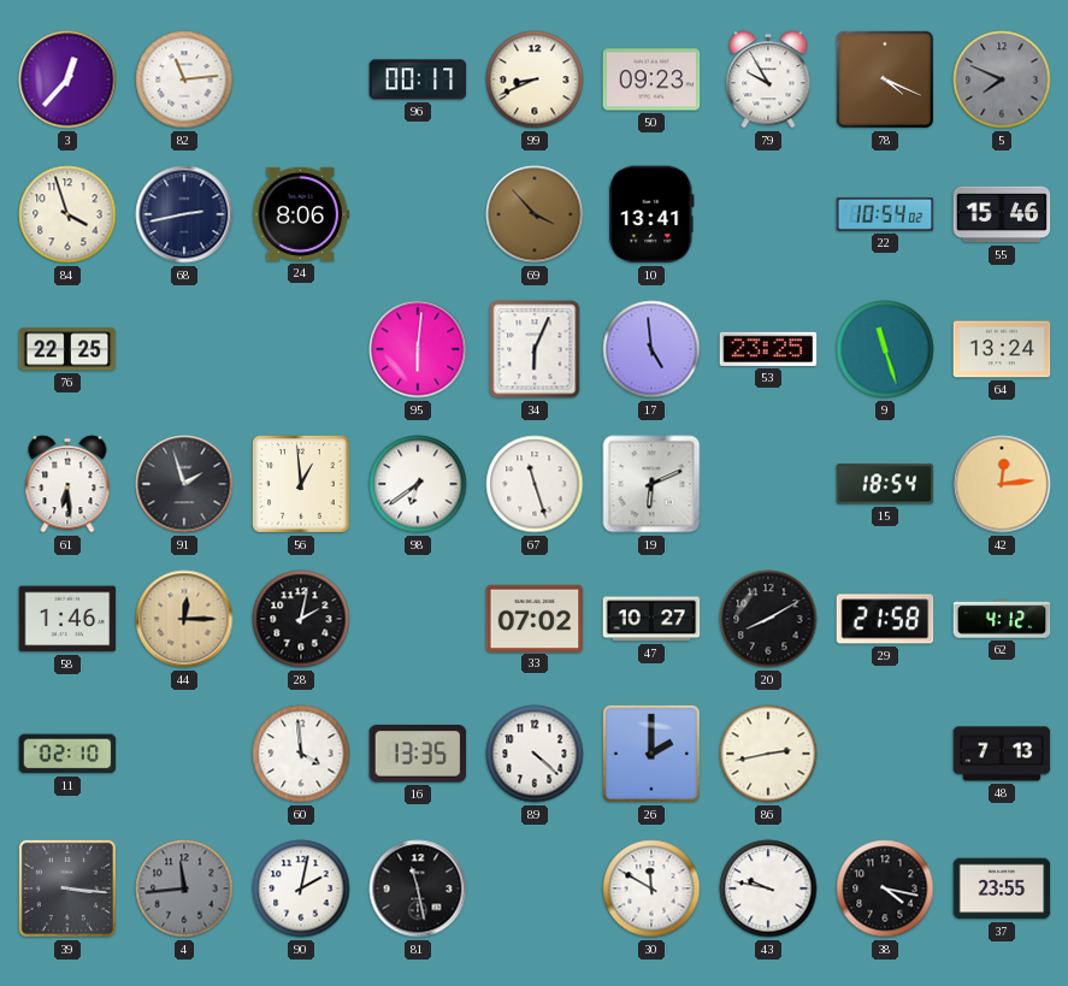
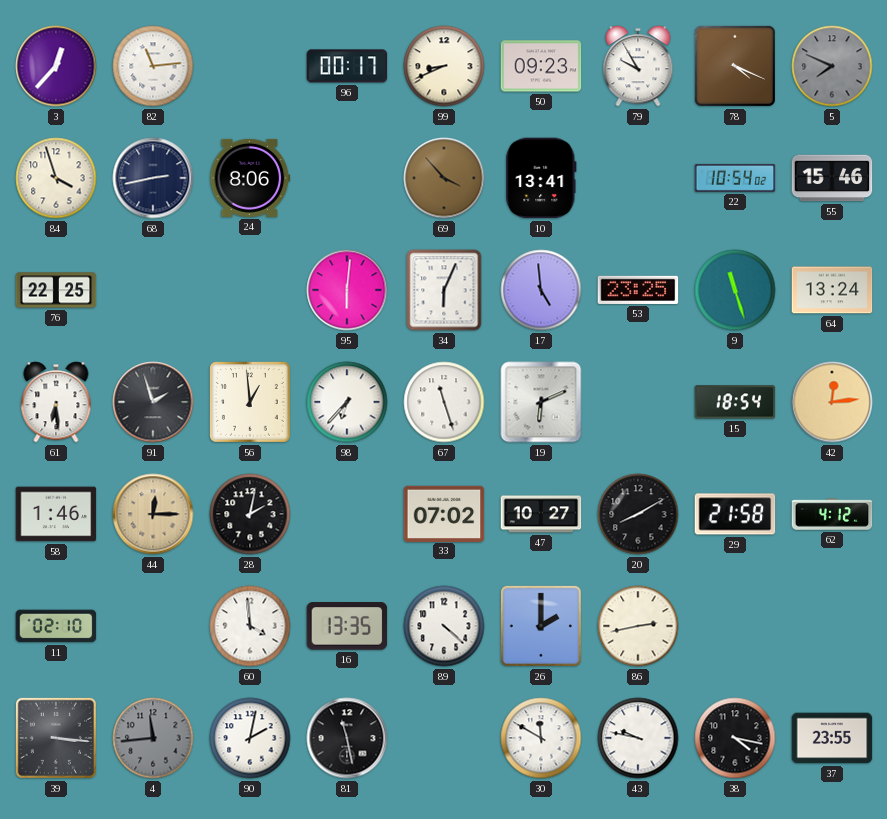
98: 6:39 -> 6:37
48: 7:13 -> none
